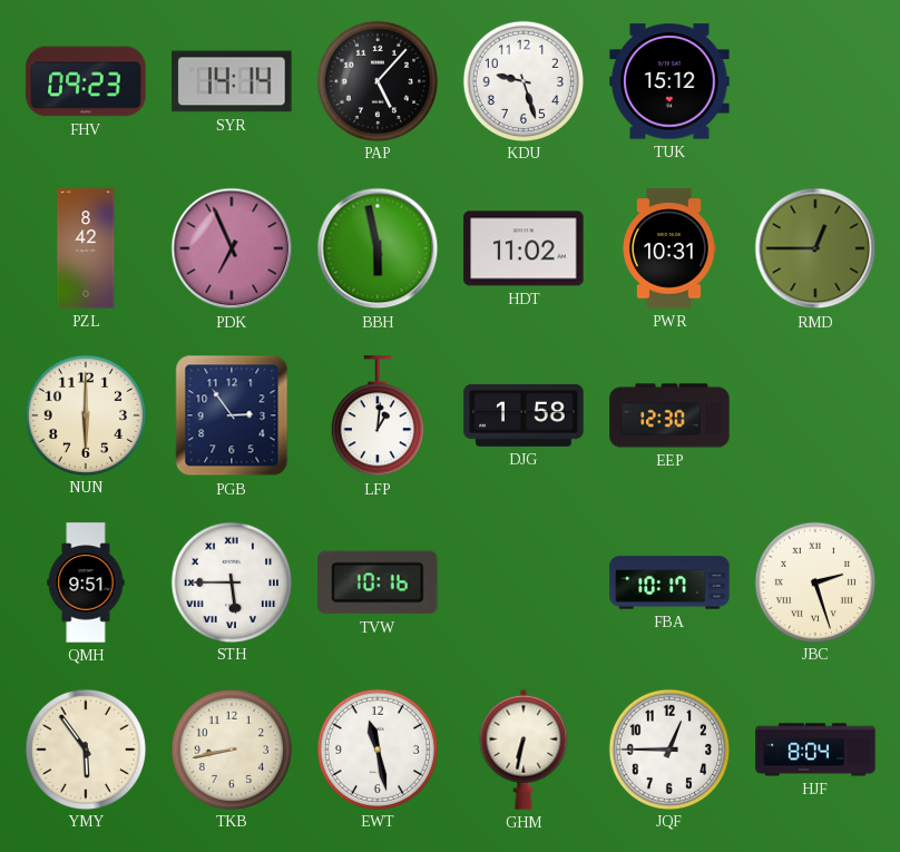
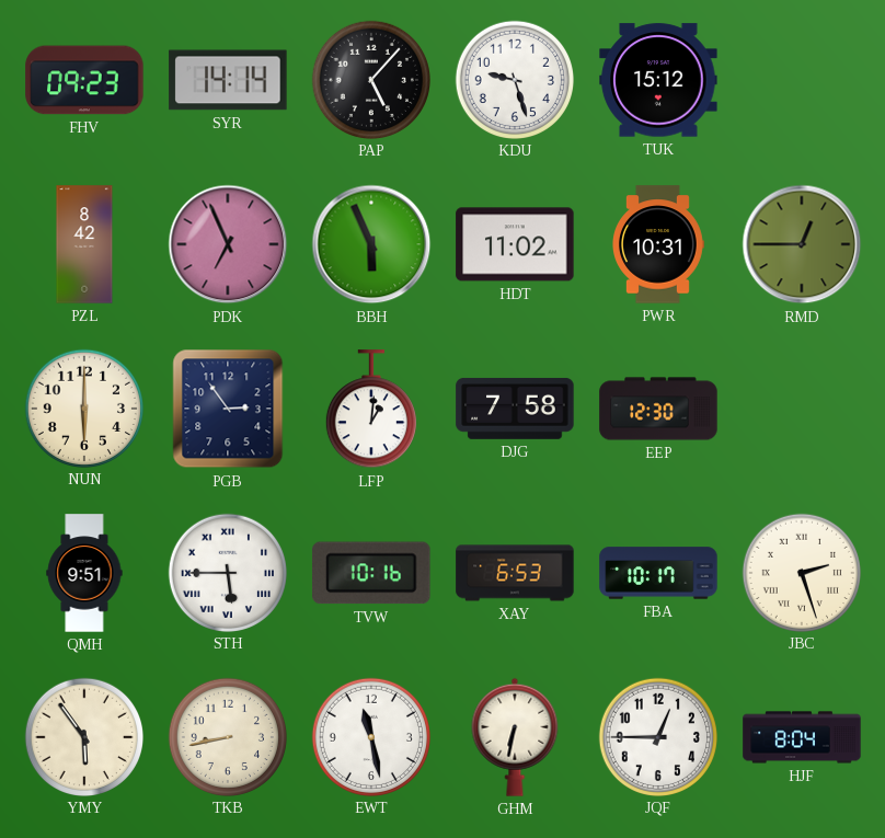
BBH: 5:58 -> 5:56
DJG: 1:58 -> 7:58
XAY: none -> 6:53
